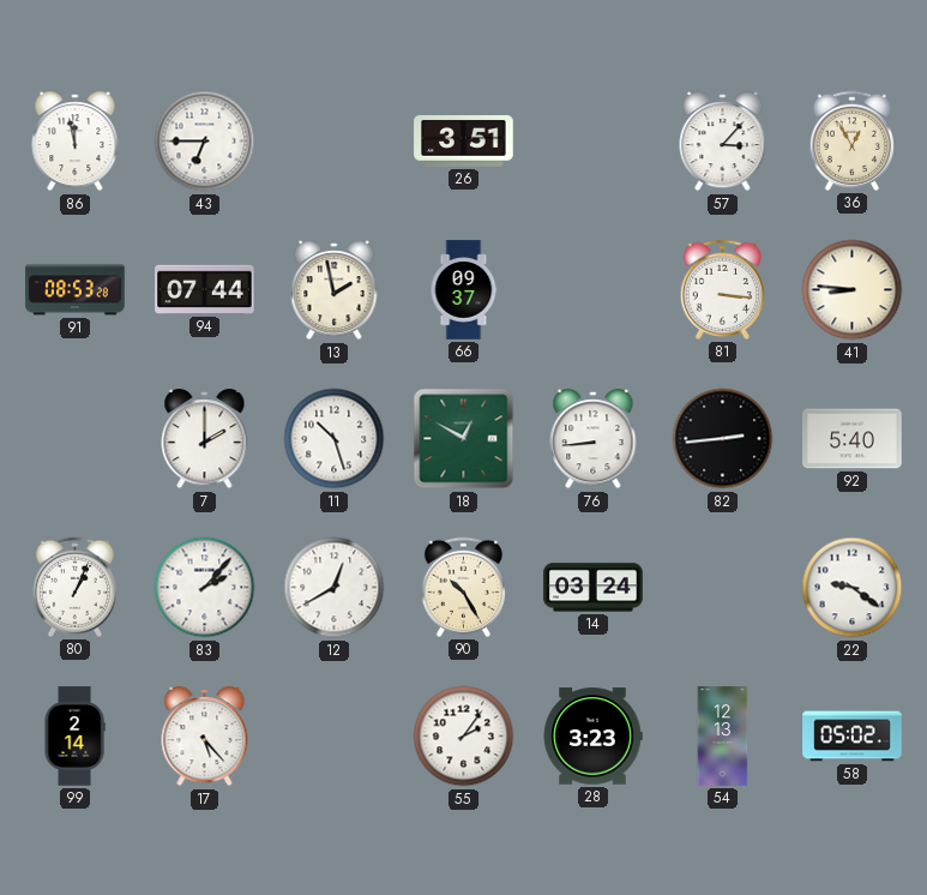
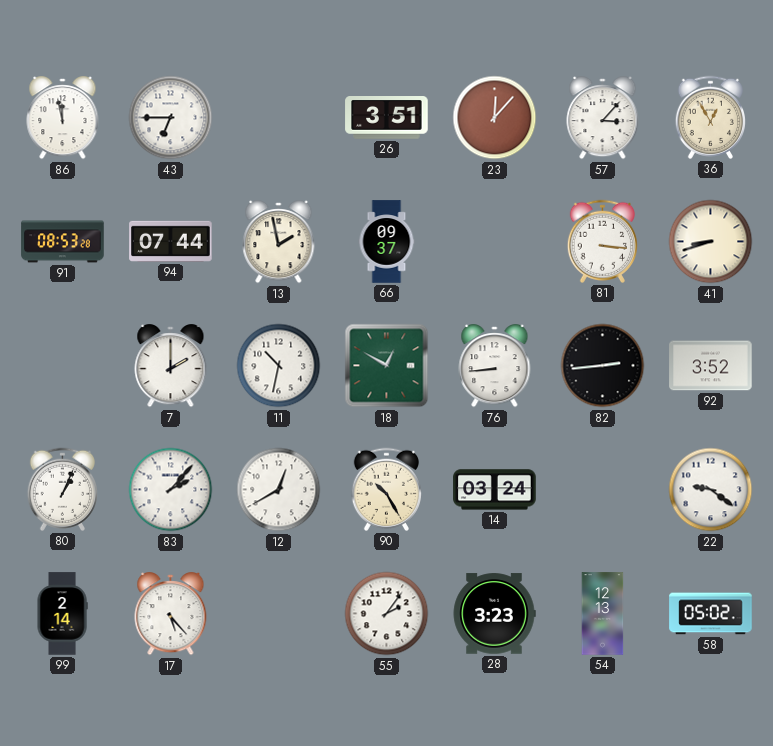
23: none -> 12:07
41: 8:46 -> 8:42
11: 10:27 -> 10:32
92: 5:40 -> 3:52
